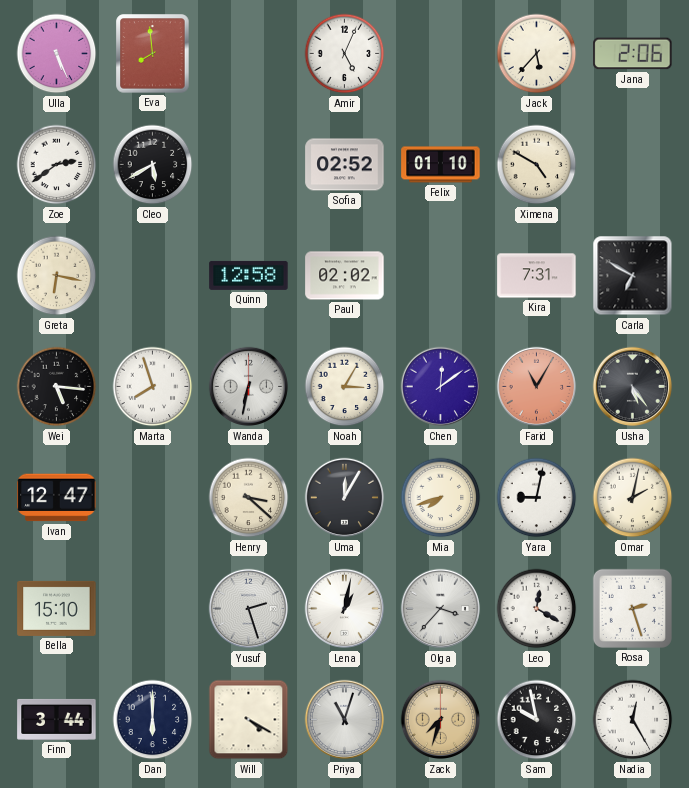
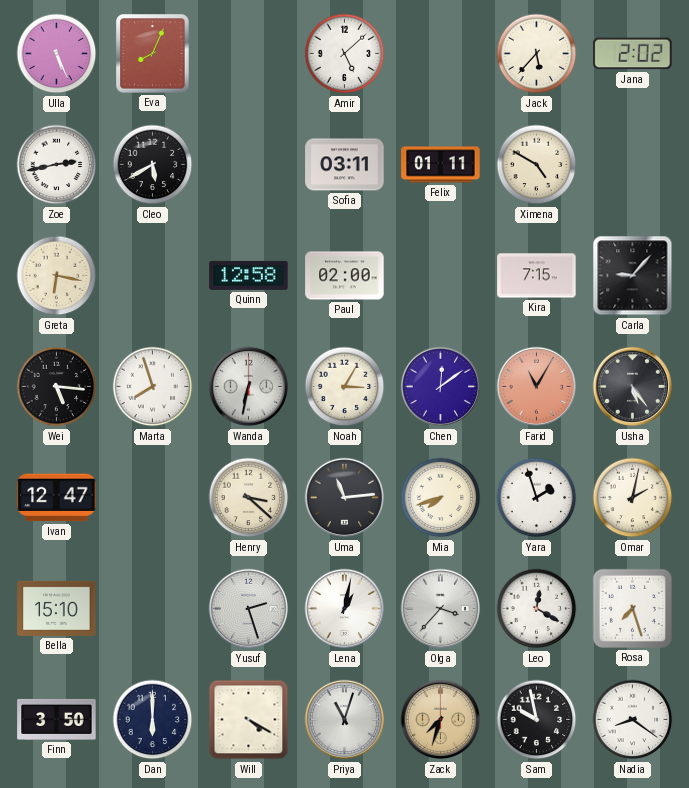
Eva: 7:59 -> 8:04
Amir: 5:04 -> 5:08
Jana: 2:06 -> 2:02
Zoe: 2:39 -> 2:43
Sofia: 02:52 -> 03:11
Felix: 01:10 -> 01:11
Paul: 02:02 -> 02:00
Kira: 7:31 -> 7:15
Carla: 6:50 -> 9:07
Uma: 12:05 -> 11:14
Yara: 9:02 -> 1:57
Rosa: 2:27 -> 7:27
Finn: 3:44 -> 3:50
Nadia: 12:25 -> 8:21
